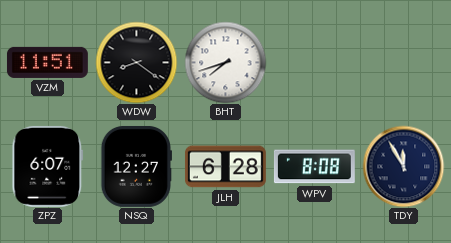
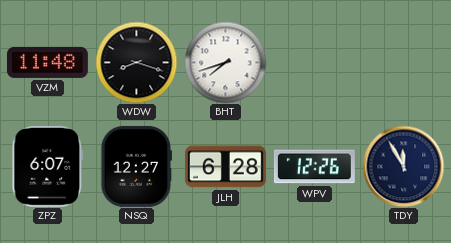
VZM: 11:51 -> 11:48
WDW: 8:21 -> 8:18
WPV: 8:08 -> 12:26
